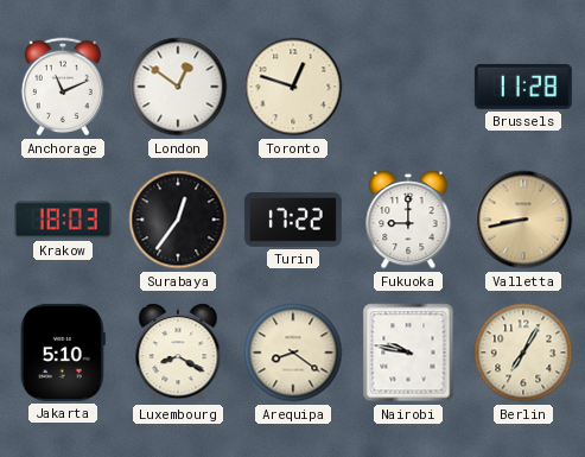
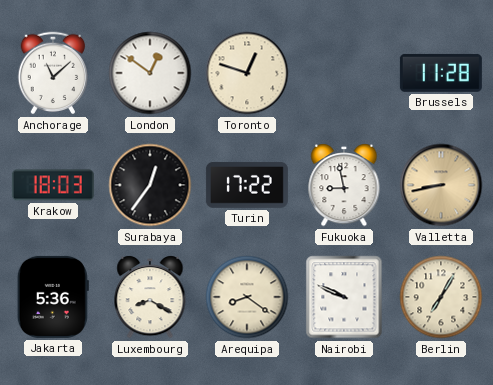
Anchorage: 11:11 -> 11:08
Fukuoka: 9:00 -> 8:58
Jakarta: 5:10 -> 5:36
Nairobi: 9:47 -> 9:49
